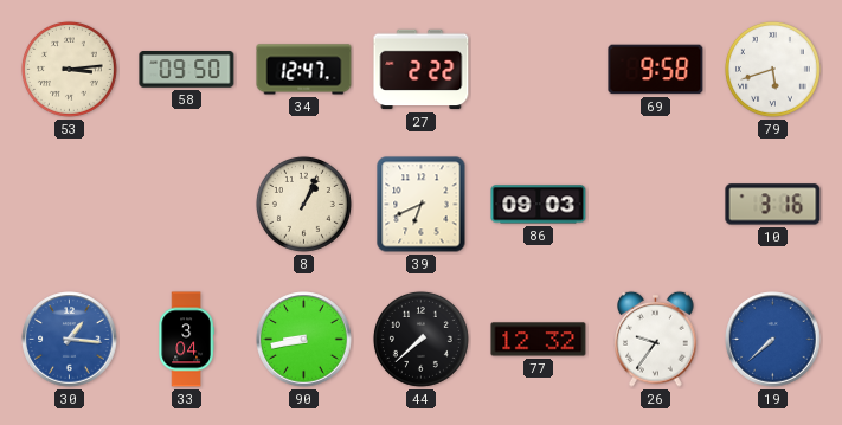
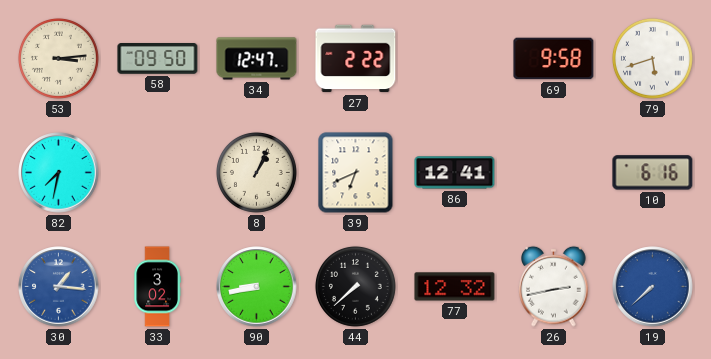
82: none -> 7:32
86: 09:03 -> 12:41
10: 3:16 -> 6:16
33: 3:04 -> 3:02
26: 9:36 -> 2:43
